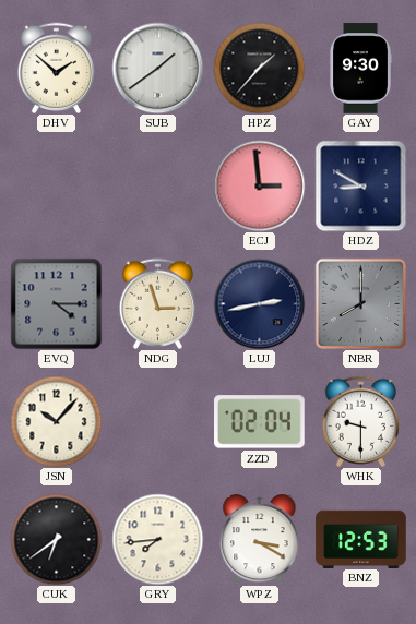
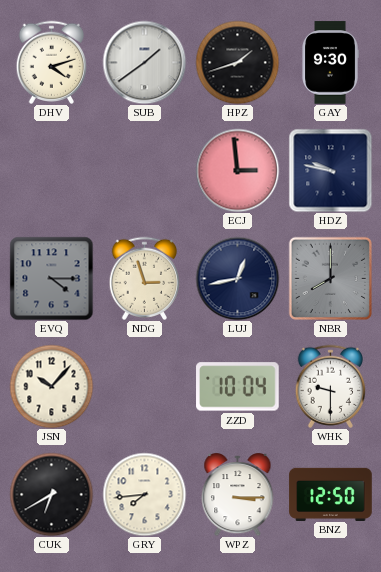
DHV: 1:52 -> 4:12
HPZ: 1:37 -> 1:42
HDZ: 8:50 -> 9:47
LUJ: 2:43 -> 12:43
ZZD: 02:04 -> 10:04
CUK: 6:39 -> 6:40
WPZ: 3:20 -> 3:15
BNZ: 12:53 -> 12:50
